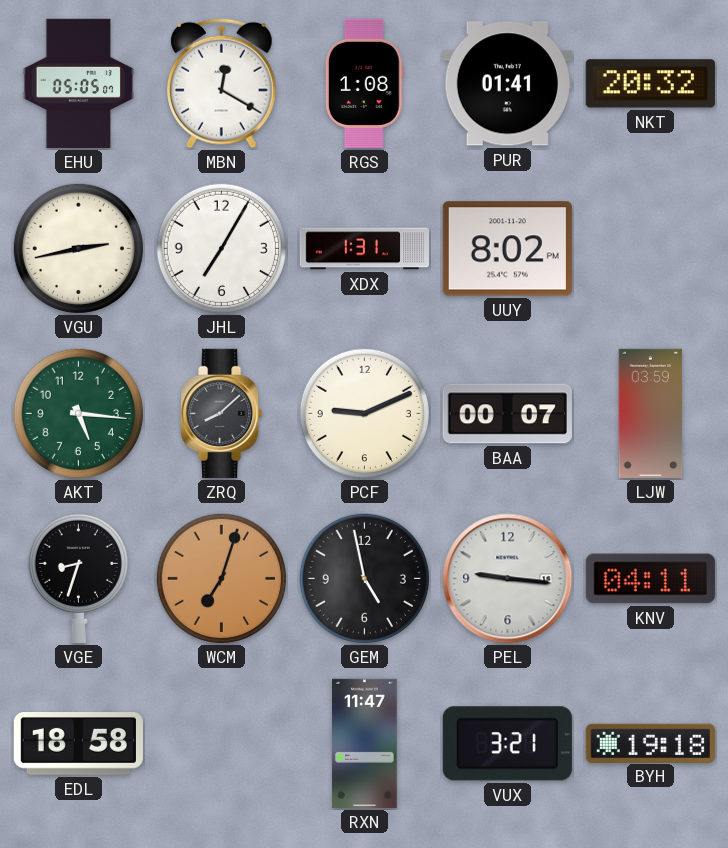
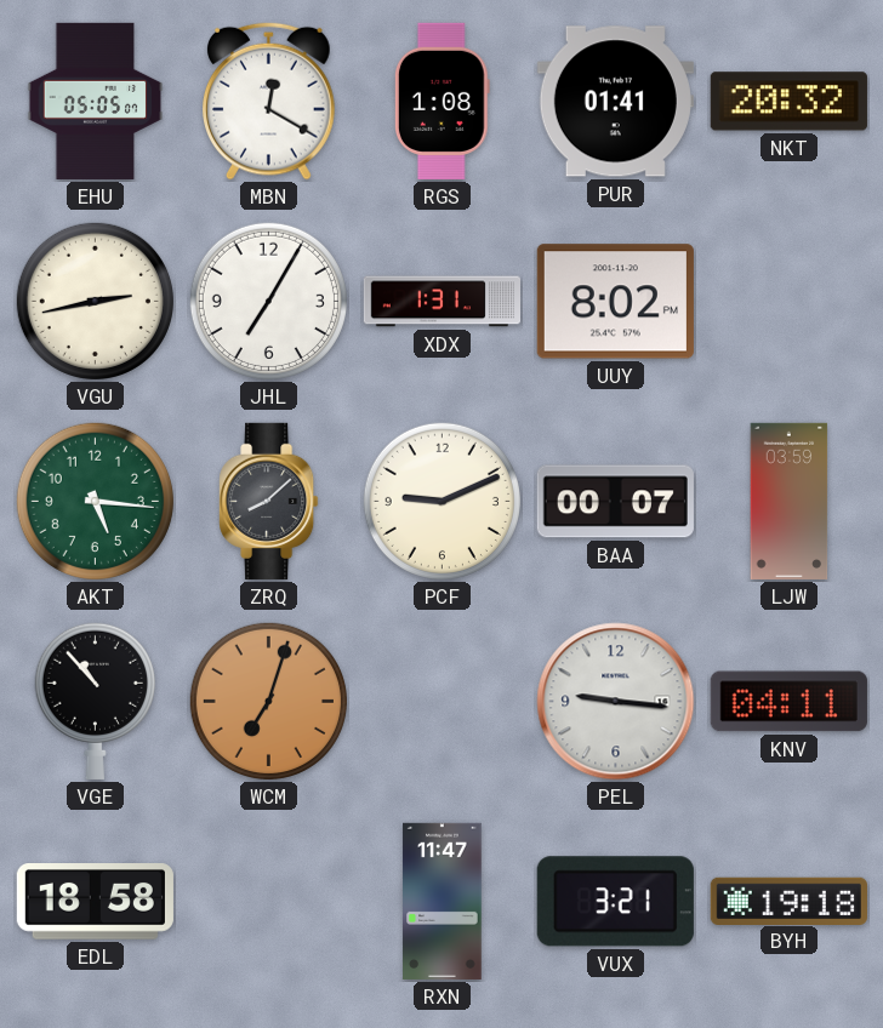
VGE: 8:33 -> 10:53
GEM: 4:58 -> none
